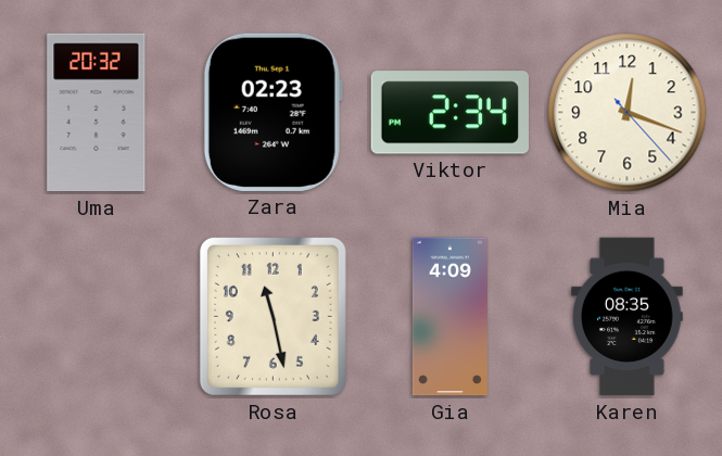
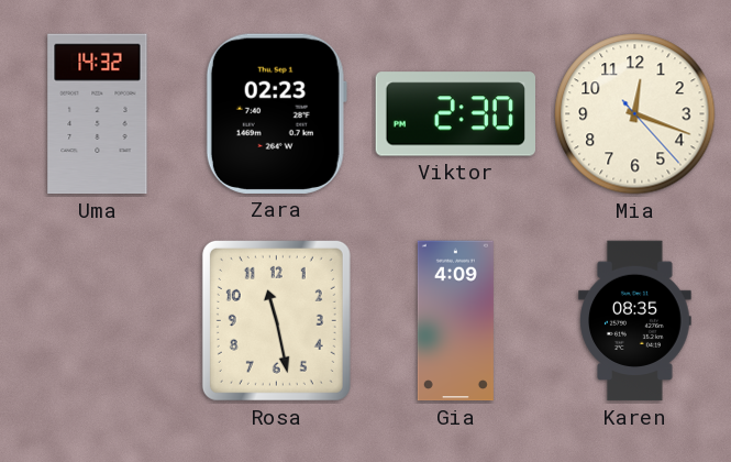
Uma: 20:32 -> 14:32
Viktor: 2:34 -> 2:30
